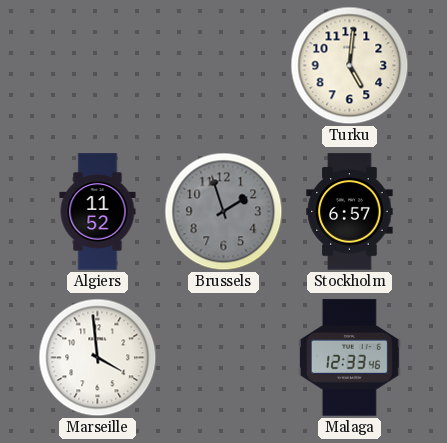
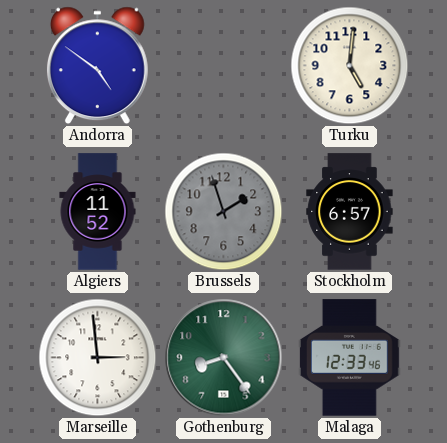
Andorra: none -> 4:51
Marseille: 3:59 -> 2:59
Gothenburg: none -> 8:24
